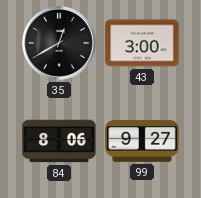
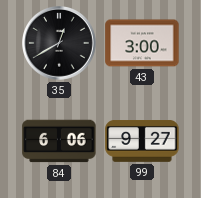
84: 8:06 -> 6:06
